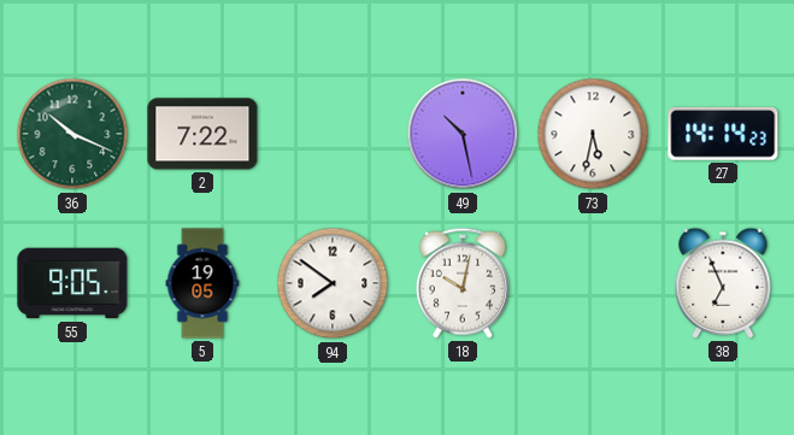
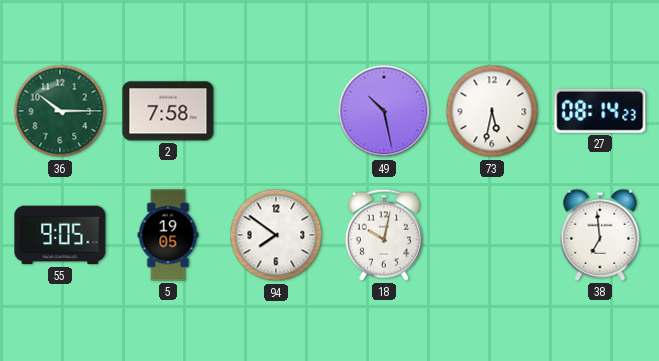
36: 10:19 -> 10:15
2: 7:22 -> 7:58
27: 14:14 -> 08:14
38: 6:56 -> 6:59
